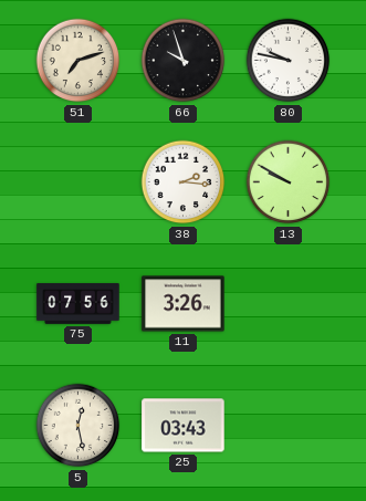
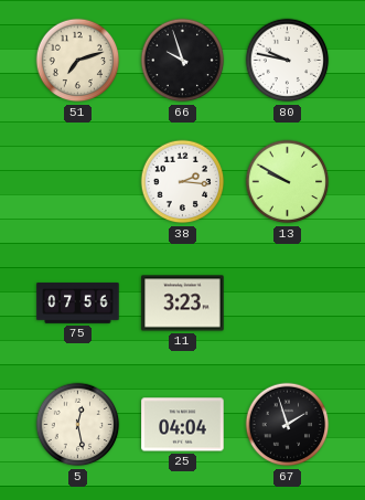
11: 3:26 -> 3:23
25: 03:43 -> 04:04
67: none -> 1:57
